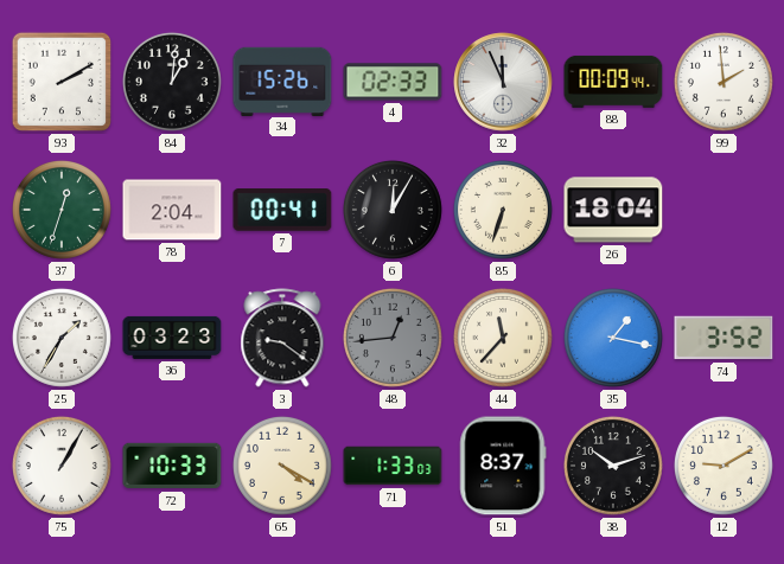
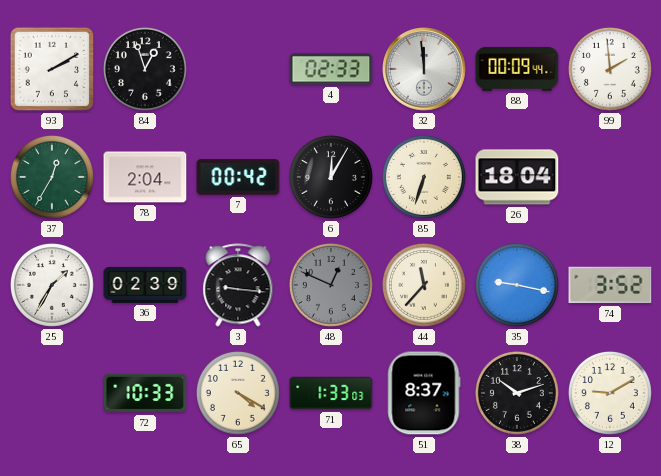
84: 1:01 -> 12:57
34: 15:26 -> none
32: 11:56 -> 11:59
37: 12:33 -> 12:35
7: 00:41 -> 00:42
36: 03:23 -> 02:39
3: 9:21 -> 9:16
48: 12:44 -> 12:49
35: 1:17 -> 9:17
75: 1:05 -> none
